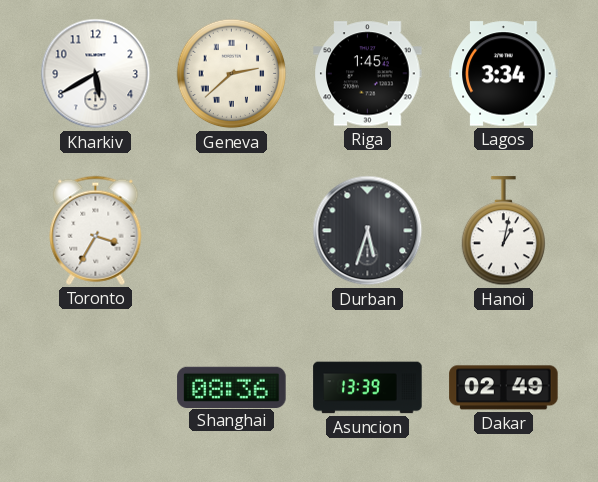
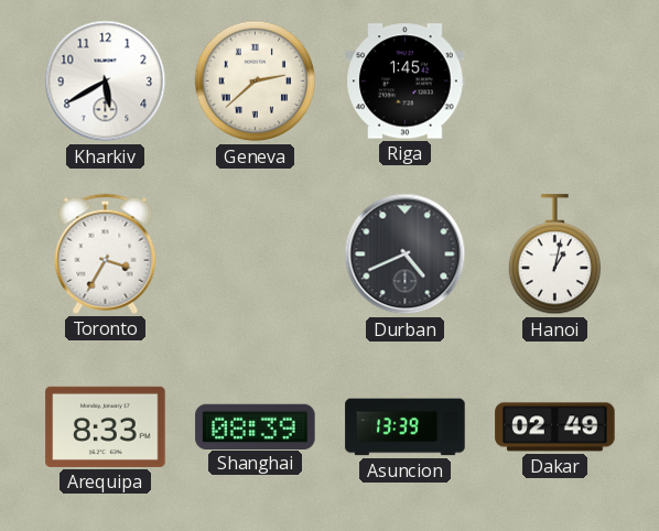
Lagos: 3:34 -> none
Durban: 5:33 -> 4:41
Arequipa: none -> 8:33
Shanghai: 08:36 -> 08:39
